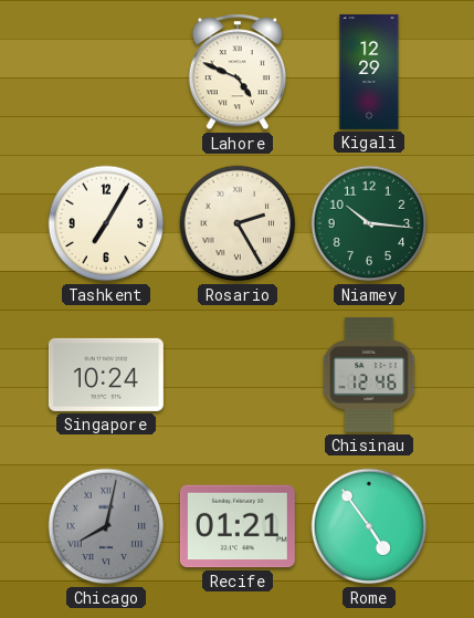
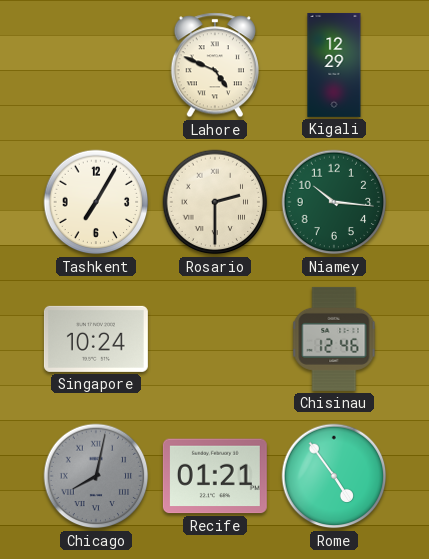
Rosario: 2:25 -> 2:30
